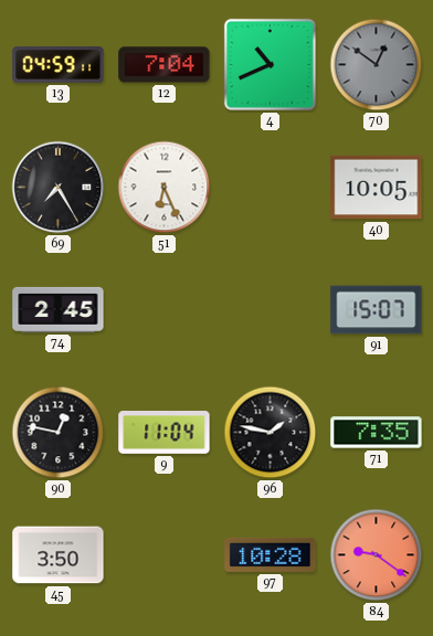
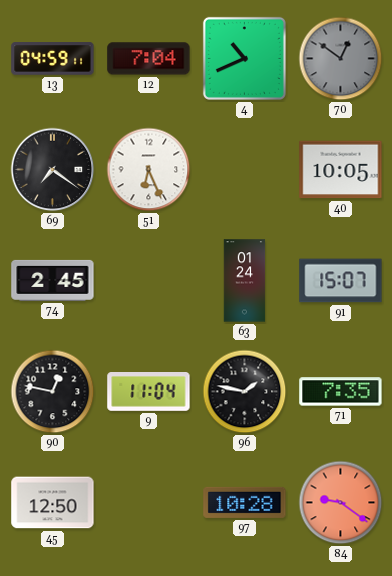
69: 7:25 -> 7:21
63: none -> 01:24
45: 3:50 -> 12:50
